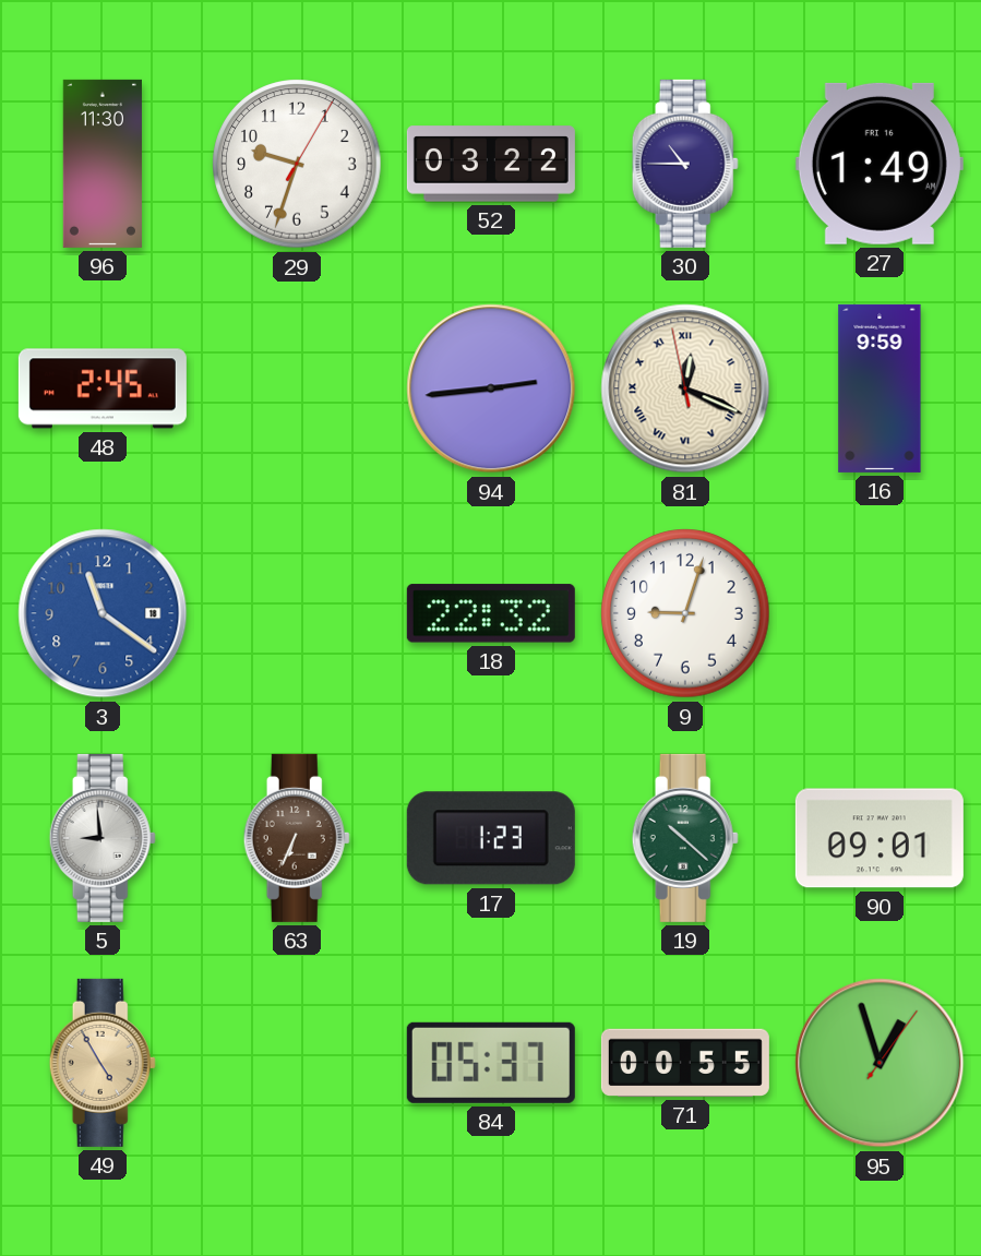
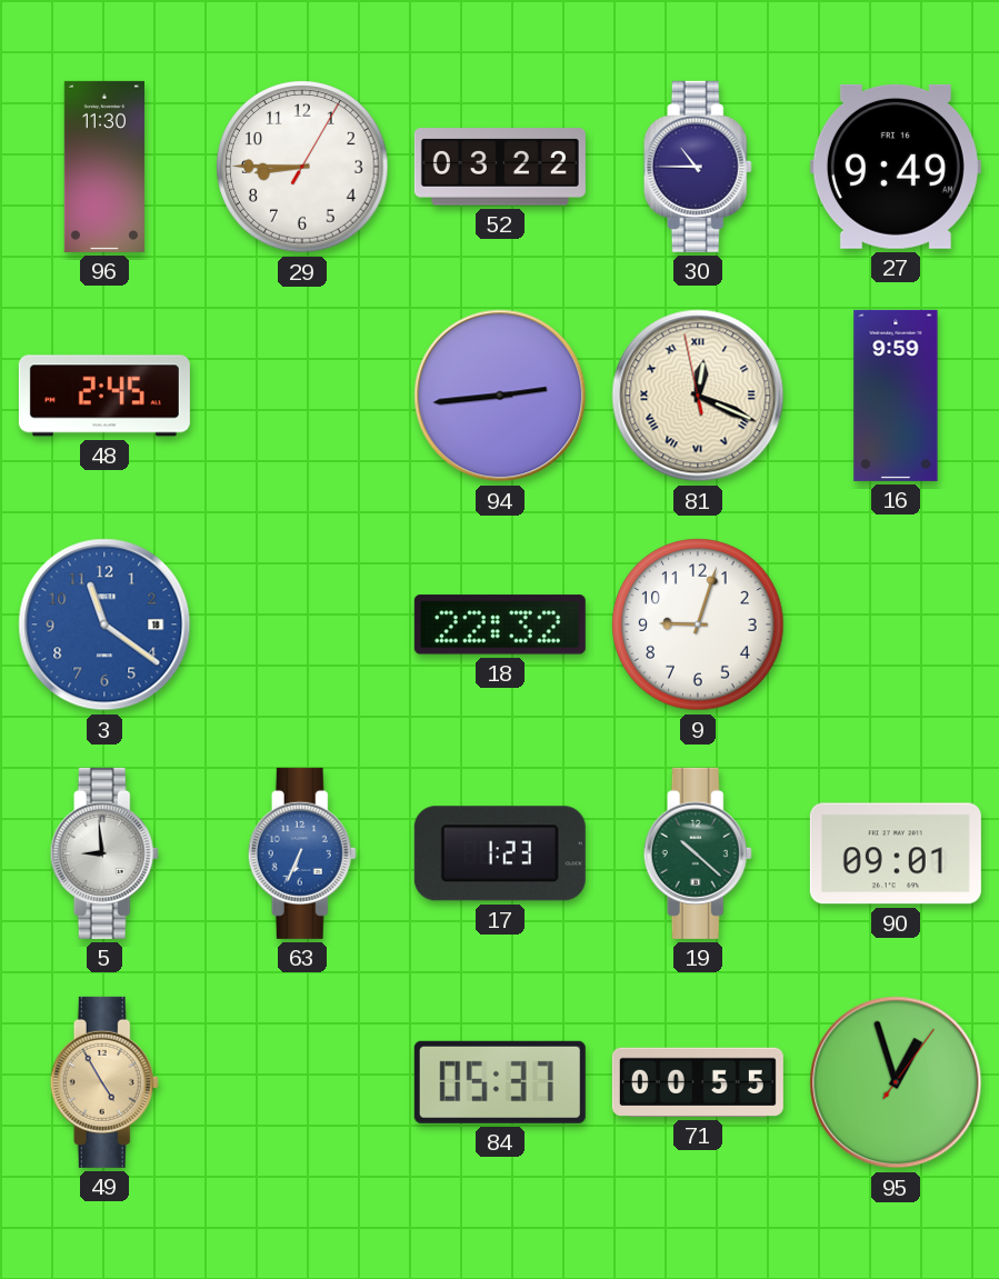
29: 9:33 -> 8:45
27: 1:49 -> 9:49
63 dial: brown -> blue
